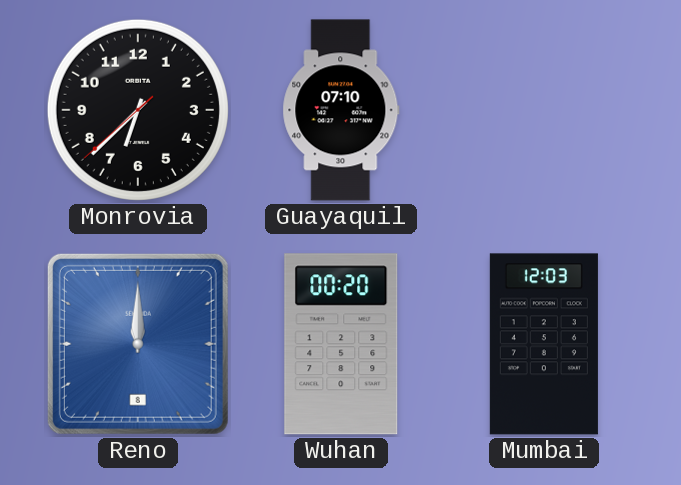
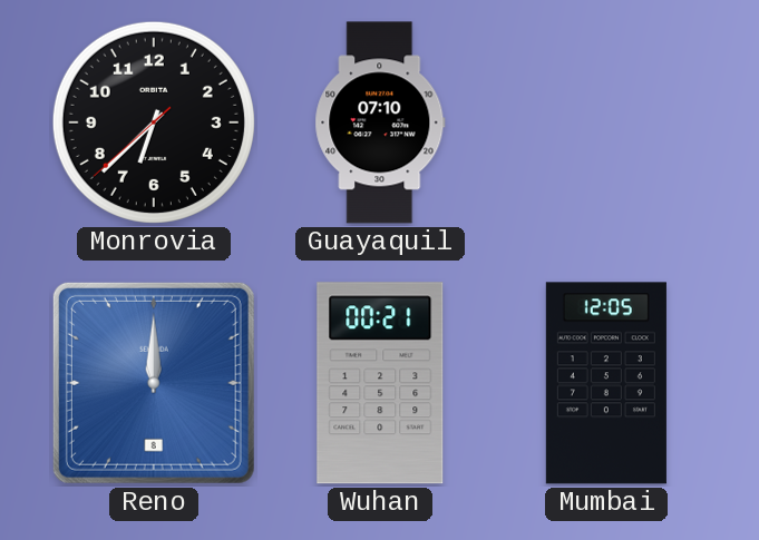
Wuhan: 00:20 -> 00:21
Mumbai: 12:03 -> 12:05
